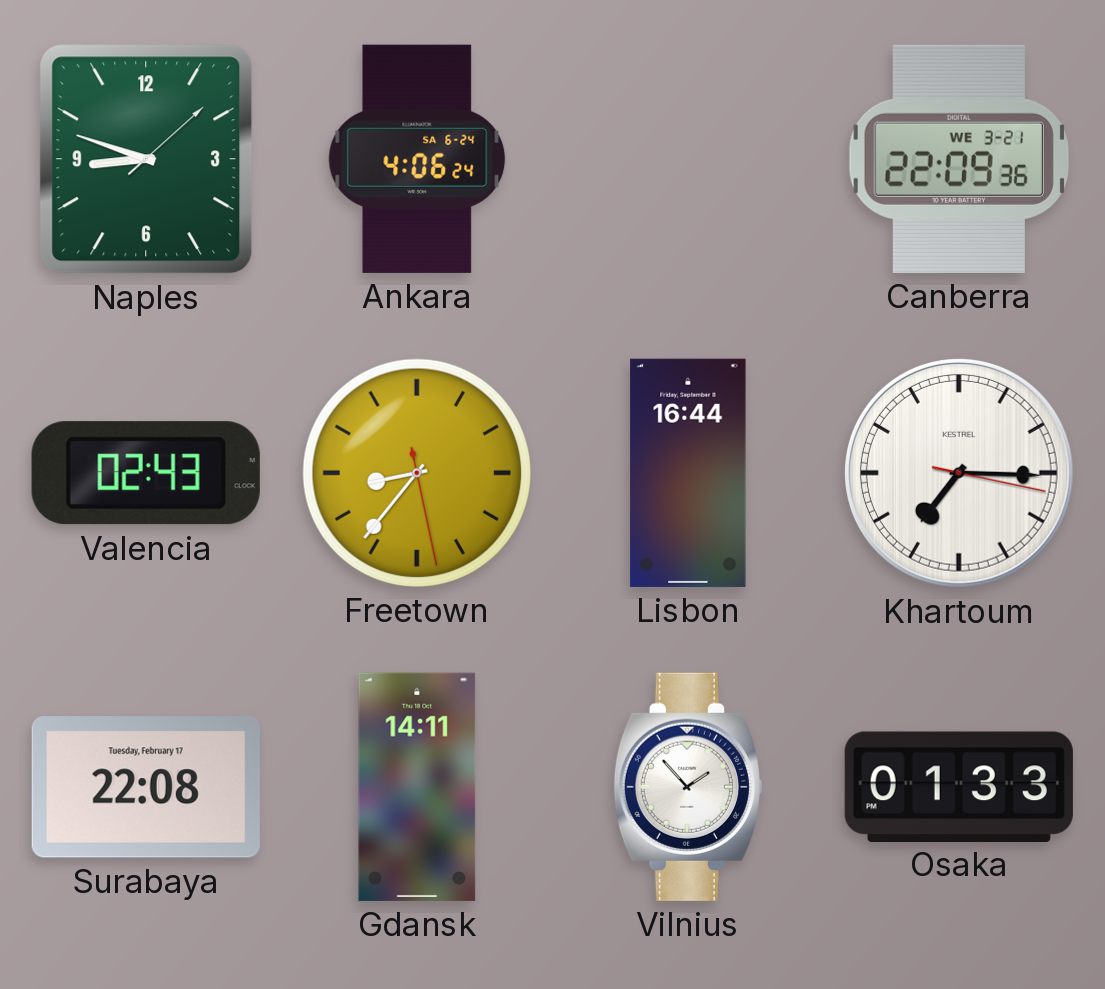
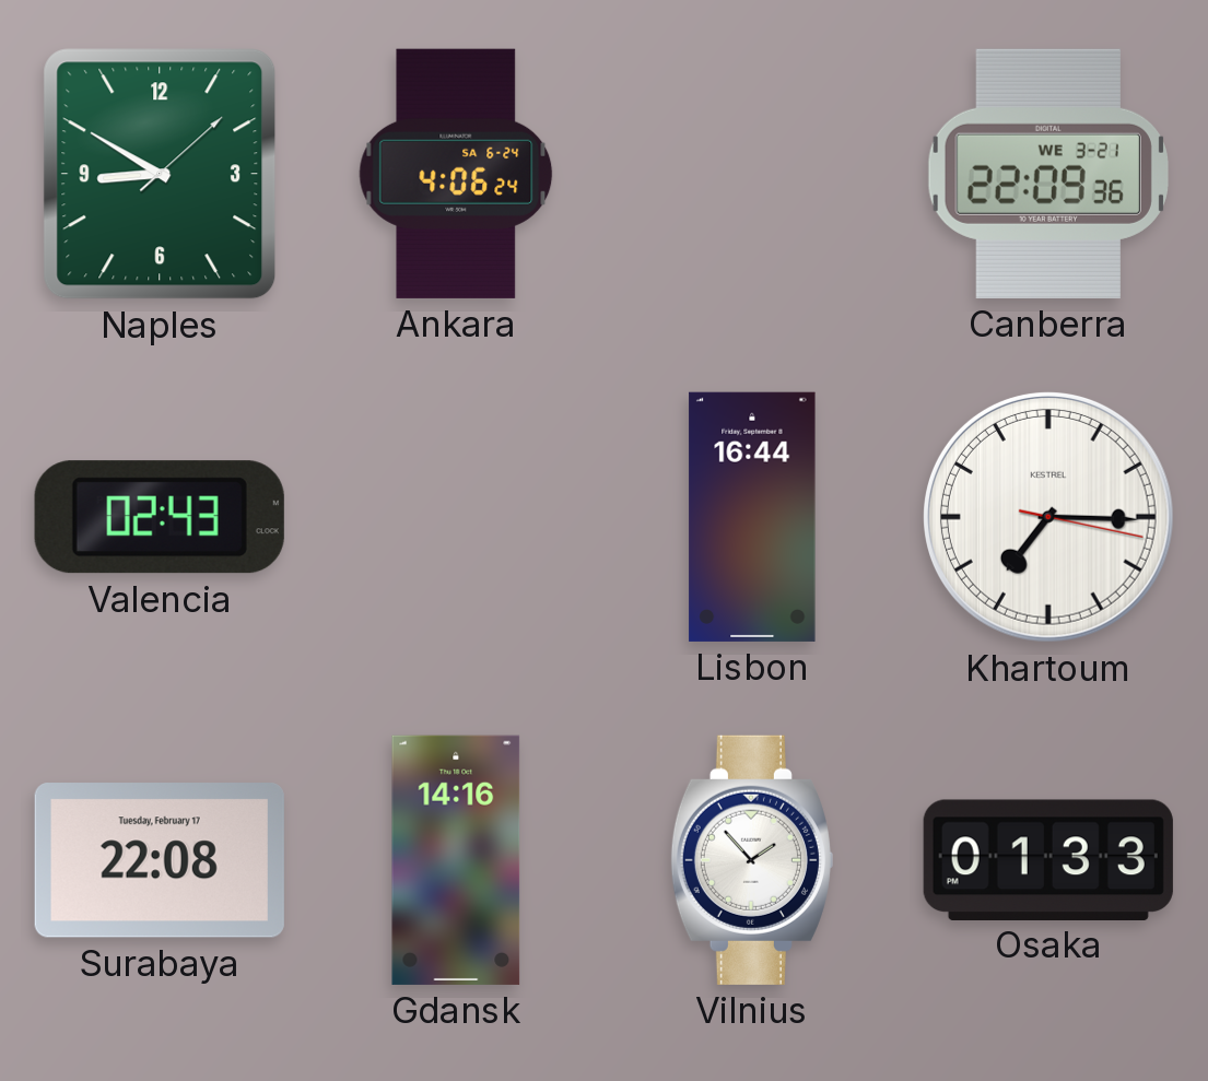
Naples: 8:48 -> 8:50
Freetown: 8:36 -> none
Gdansk: 14:11 -> 14:16
